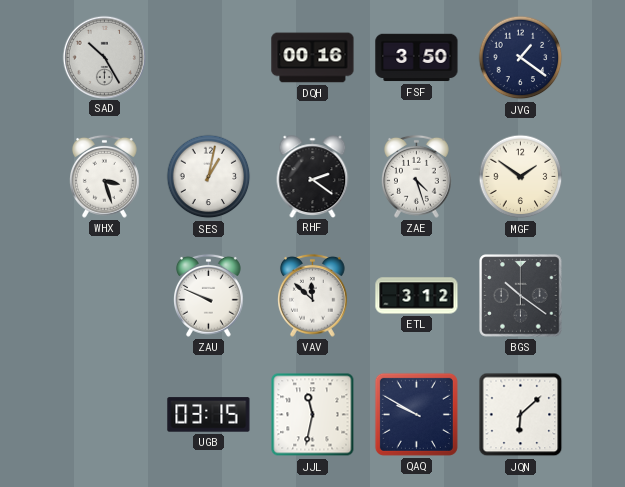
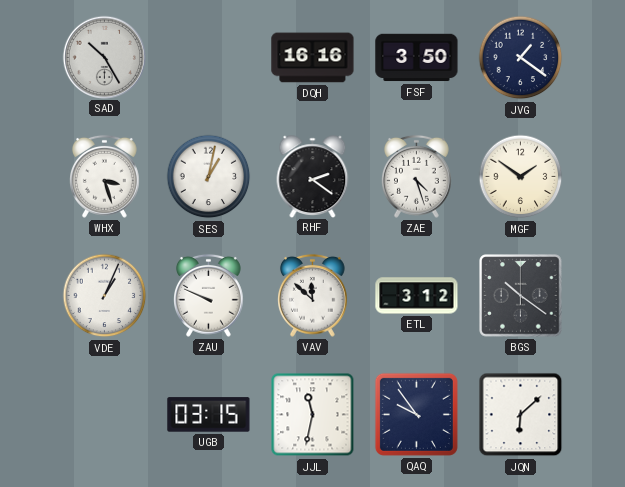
DQH: 00:16 -> 16:16
VDE: none -> 1:04
QAQ: 9:50 -> 9:54
